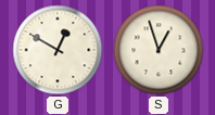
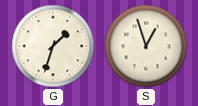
G: 12:50 -> 1:33
